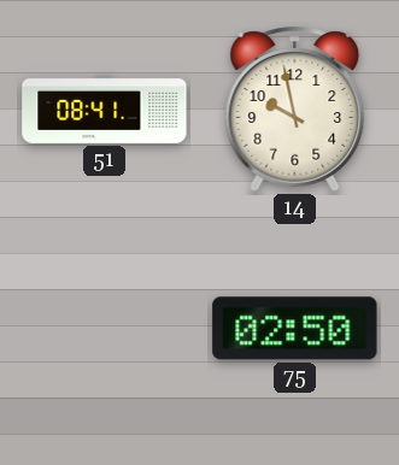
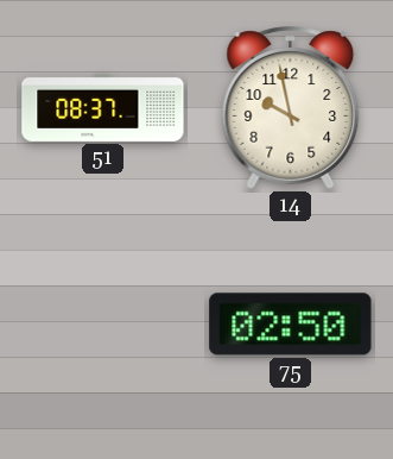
51: 08:41 -> 08:37
